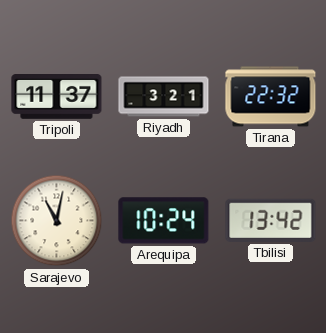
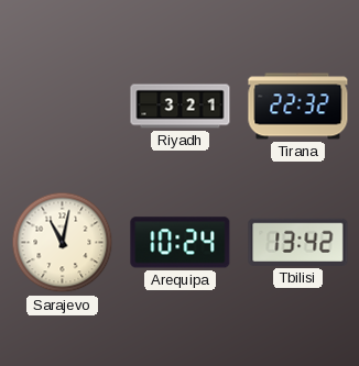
Tripoli: 11:37 -> none
